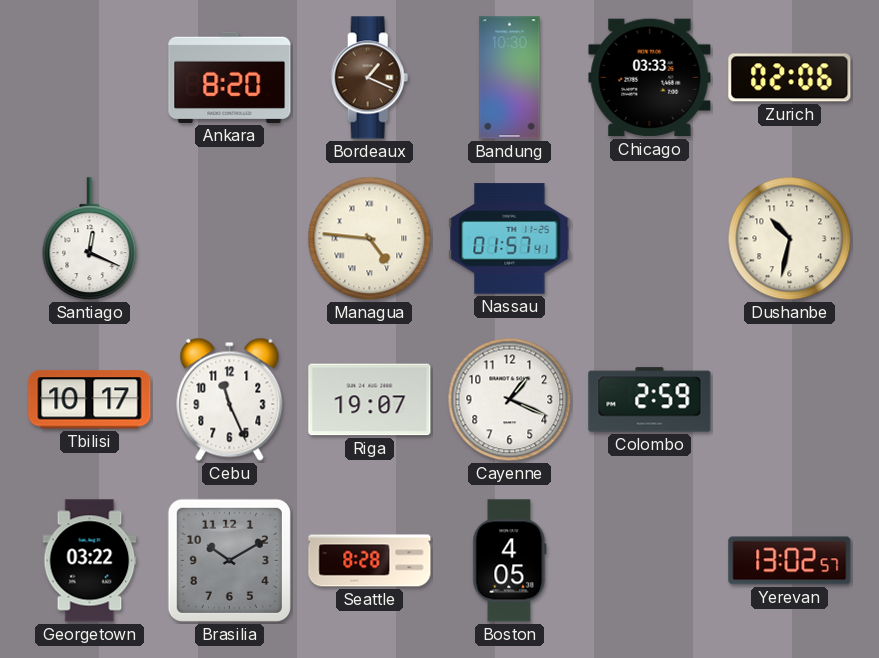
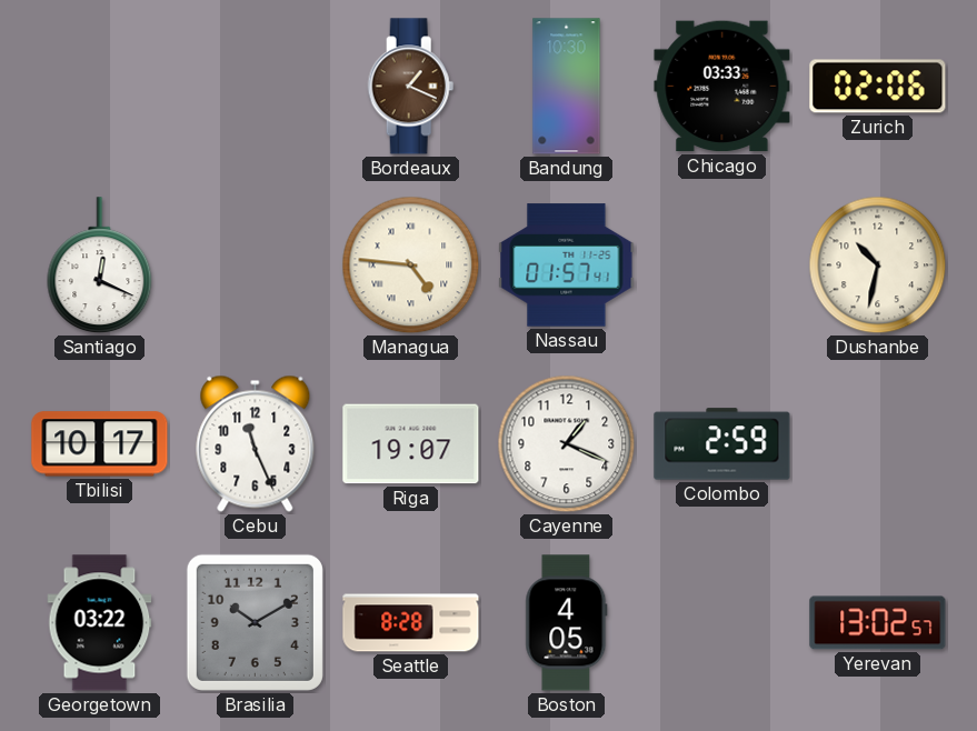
Ankara: 8:20 -> none
